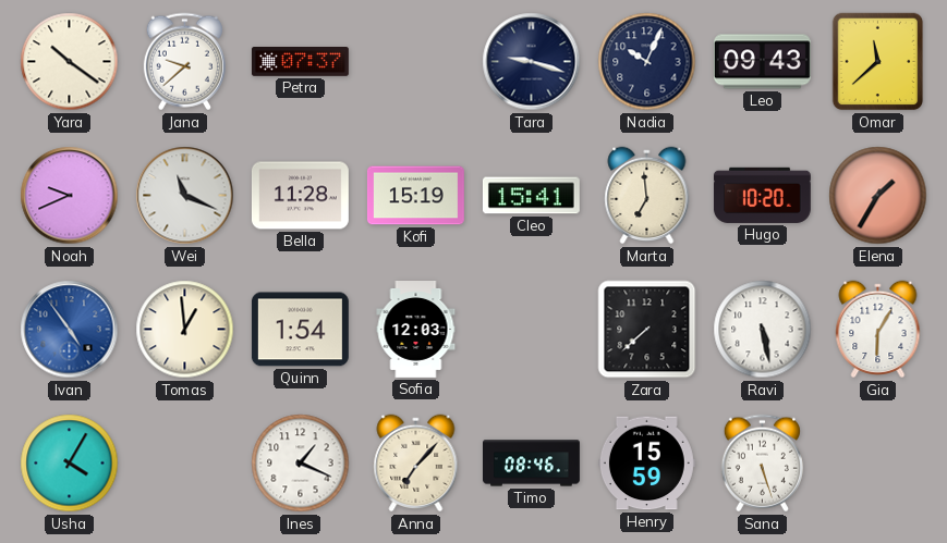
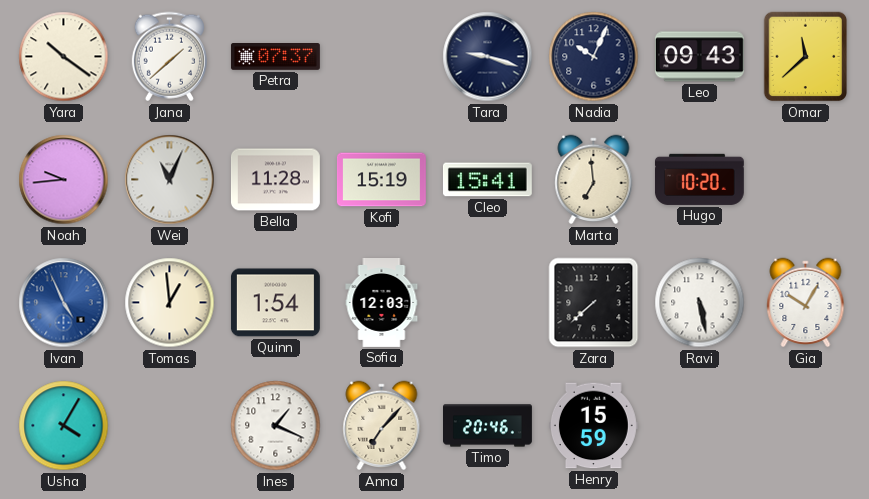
Jana: 9:38 -> 1:38
Noah: 9:41 -> 9:44
Wei: 11:19 -> 11:04
Elena: 1:35 -> none
Ivan: 4:54 -> 4:56
Gia: 6:05 -> 10:05
Timo: 08:46 -> 20:46
Sana: 5:27 -> none
